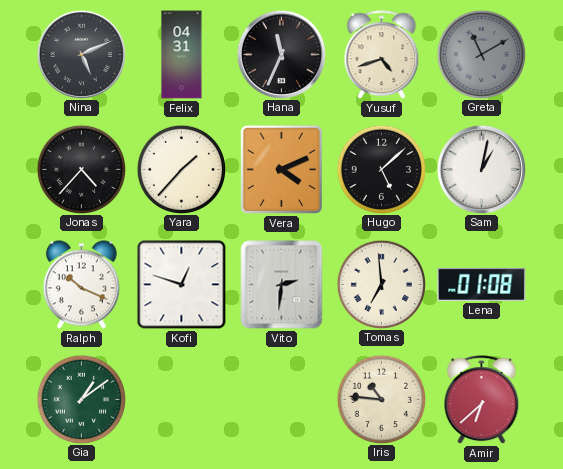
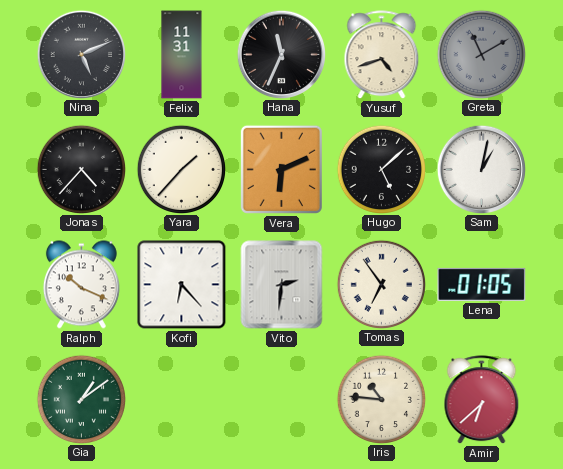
Felix: 04:31 -> 11:31
Vera: 4:11 -> 6:11
Kofi: 12:48 -> 6:23
Tomas: 6:59 -> 6:54
Lena: 01:08 -> 01:05
